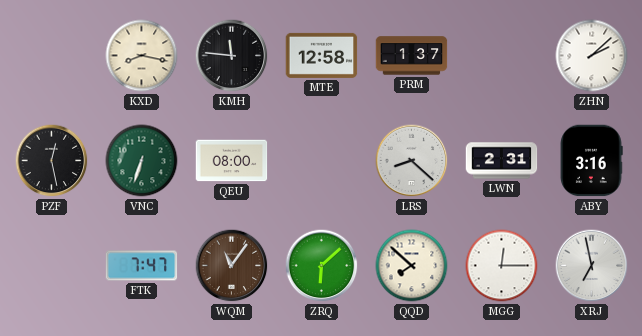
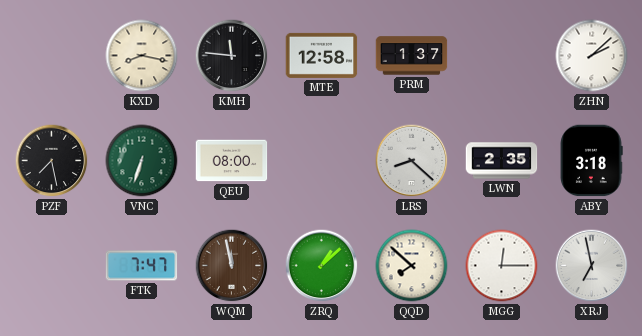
PZF: 12:28 -> 7:28
LWN: 2:31 -> 2:35
ABY: 3:16 -> 3:18
WQM: 11:06 -> 11:58
ZRQ: 6:08 -> 1:08
